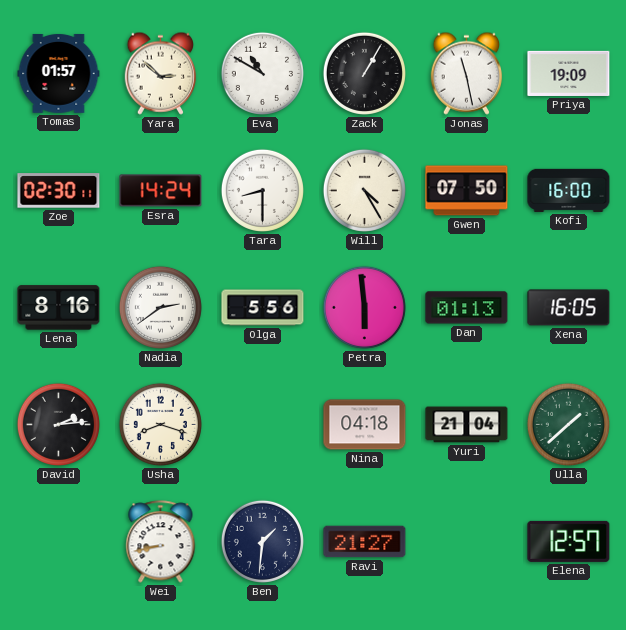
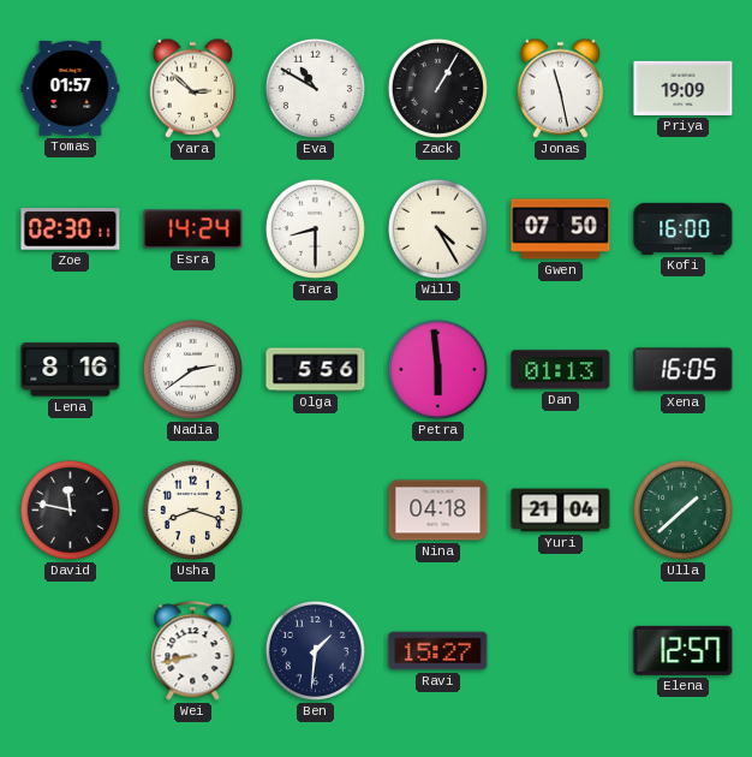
David: 2:14 -> 11:47
Ravi: 21:27 -> 15:27
